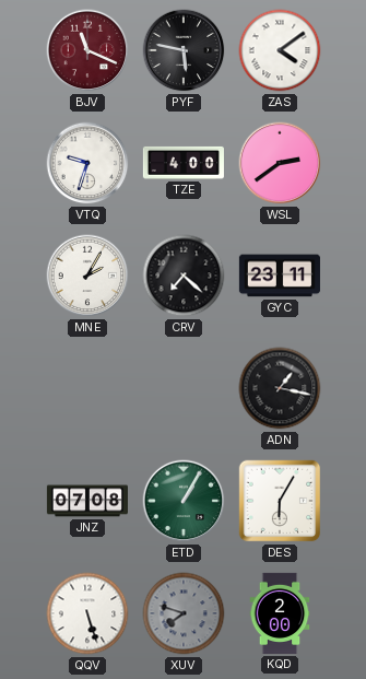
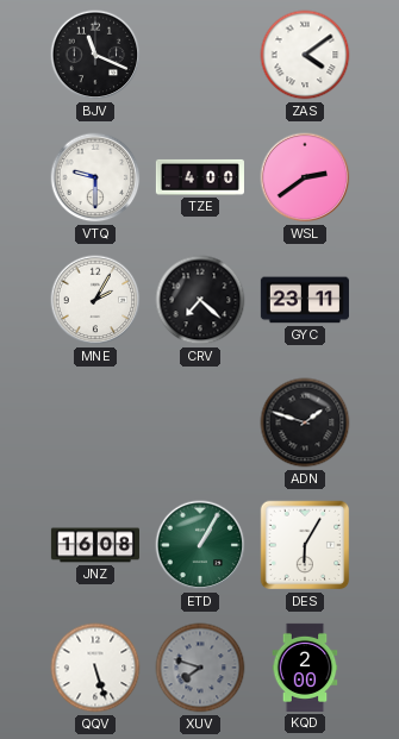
BJV dial: burgundy -> black
PYF: 5:47 -> none
VTQ: 9:33 -> 9:30
ADN: 1:17 -> 1:48
JNZ: 07:08 -> 16:08
